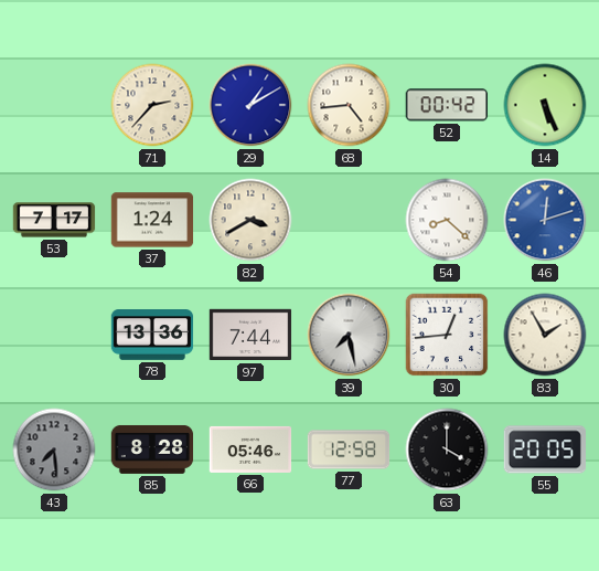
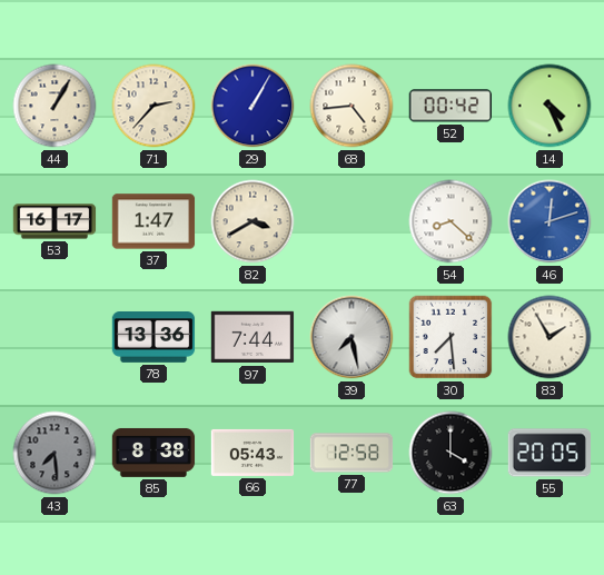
44: none -> 1:05
29: 1:10 -> 1:05
14: 5:26 -> 4:26
53: 7:17 -> 16:17
37: 1:24 -> 1:47
30: 12:44 -> 7:29
85: 8:28 -> 8:38
66: 05:46 -> 05:43
